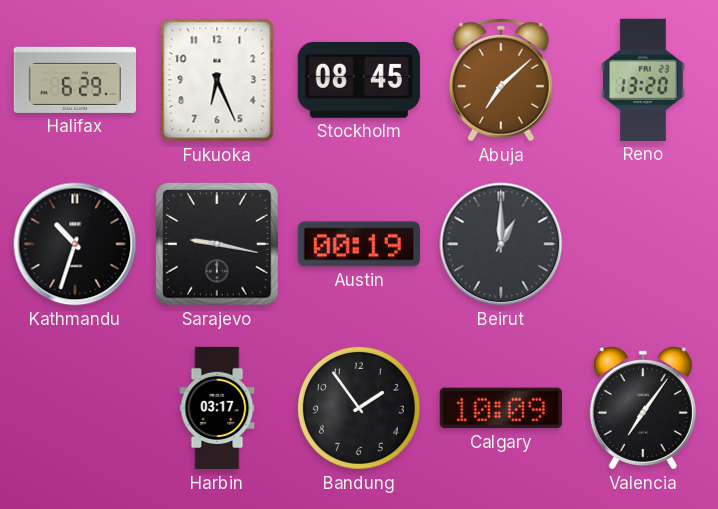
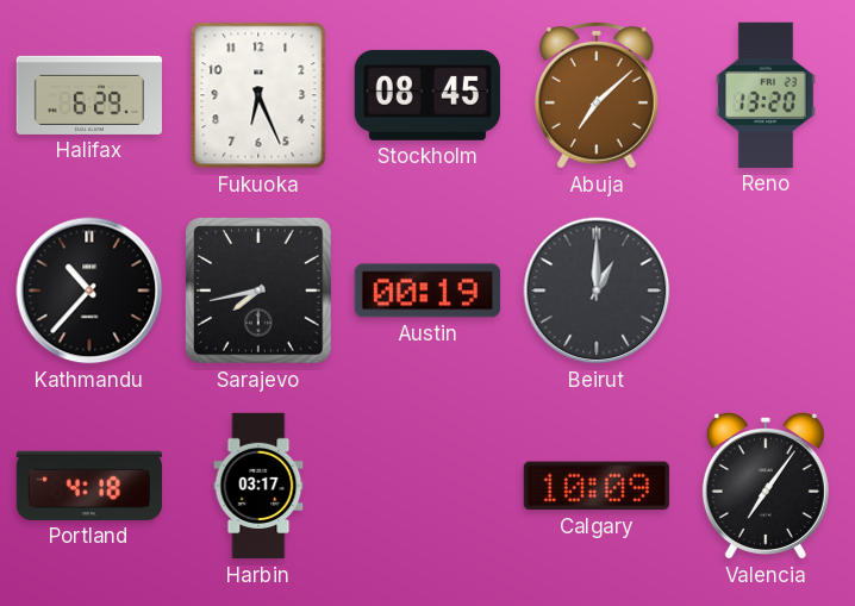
Kathmandu: 10:33 -> 10:37
Sarajevo: 9:17 -> 7:43
Portland: none -> 4:18
Bandung: 1:54 -> none
